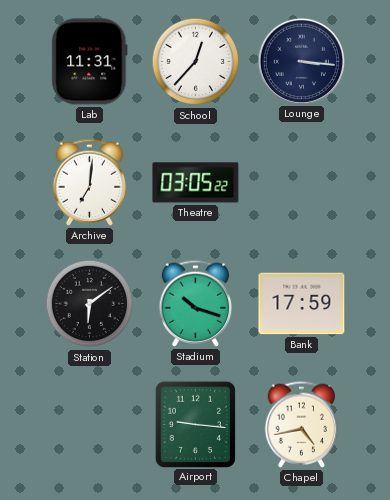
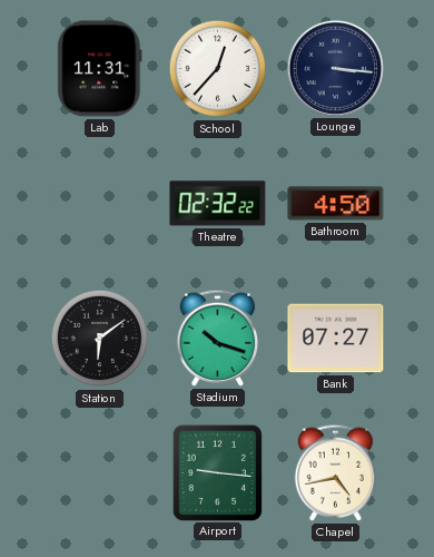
Archive: 7:01 -> none
Theatre: 03:05 -> 02:32
Bathroom: none -> 4:50
Bank: 17:59 -> 07:27
